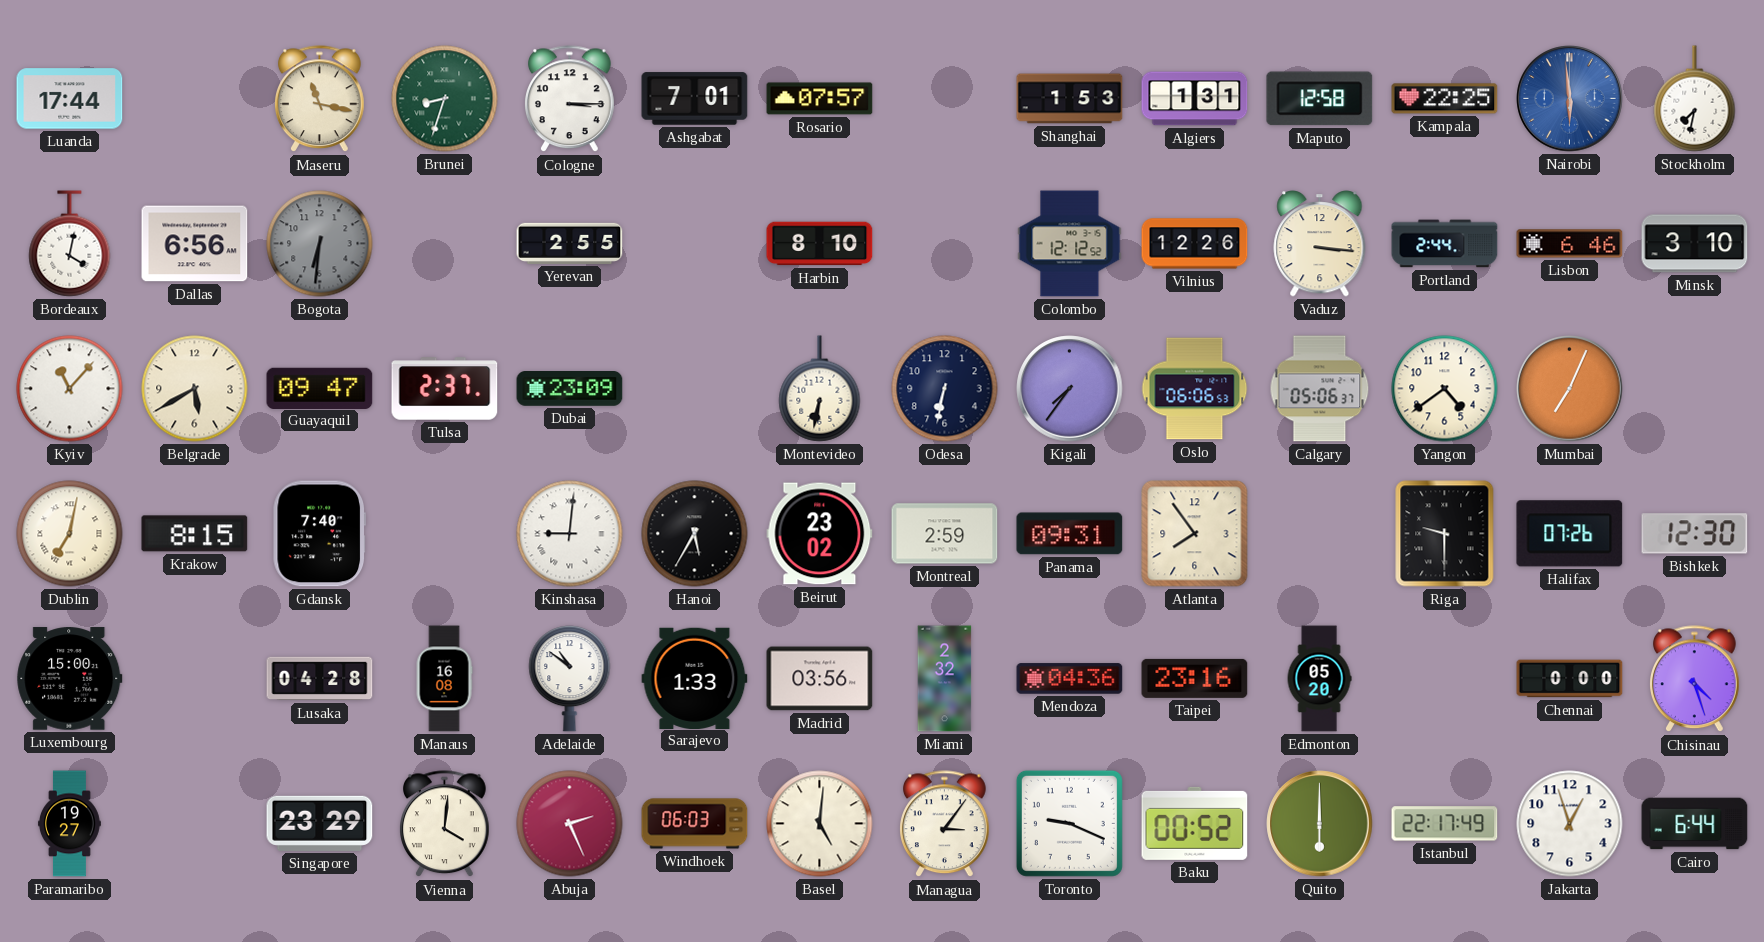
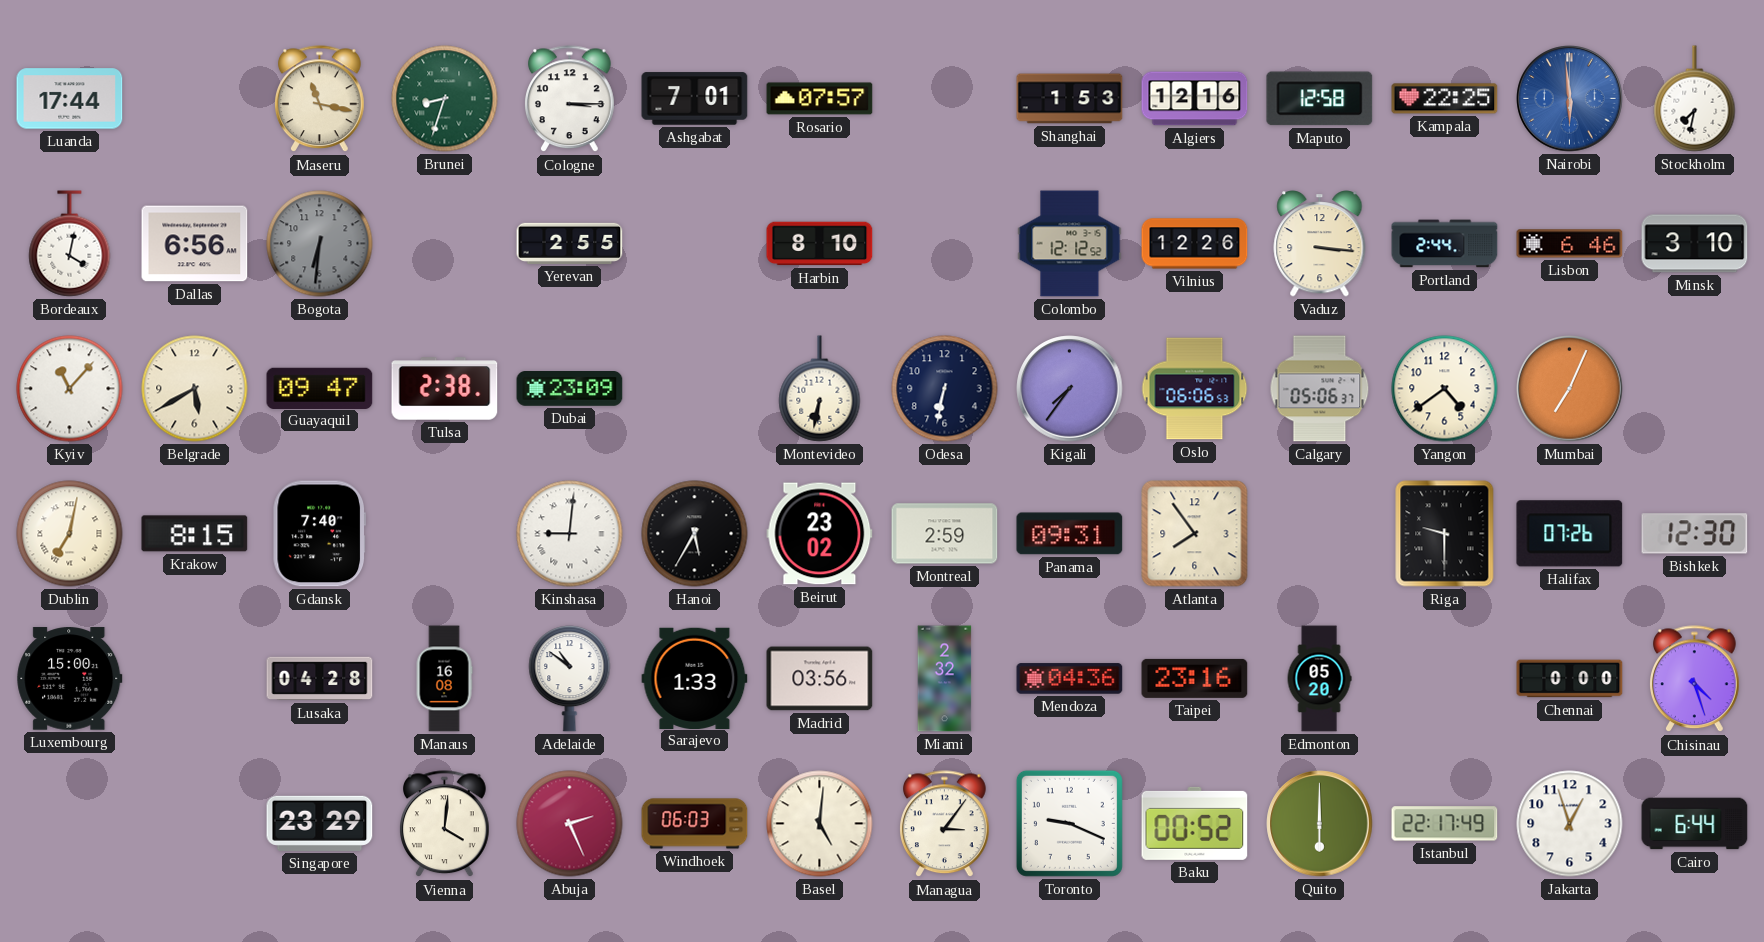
Algiers: 1:31 -> 12:16
Tulsa: 2:37 -> 2:38
Paramaribo: 19:27 -> none
